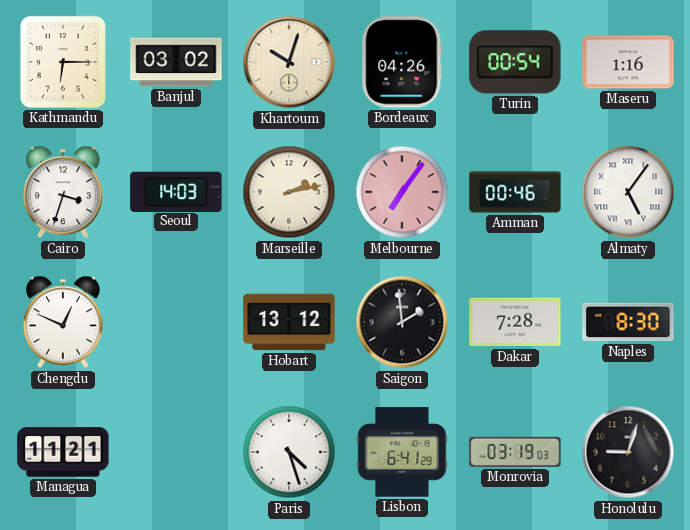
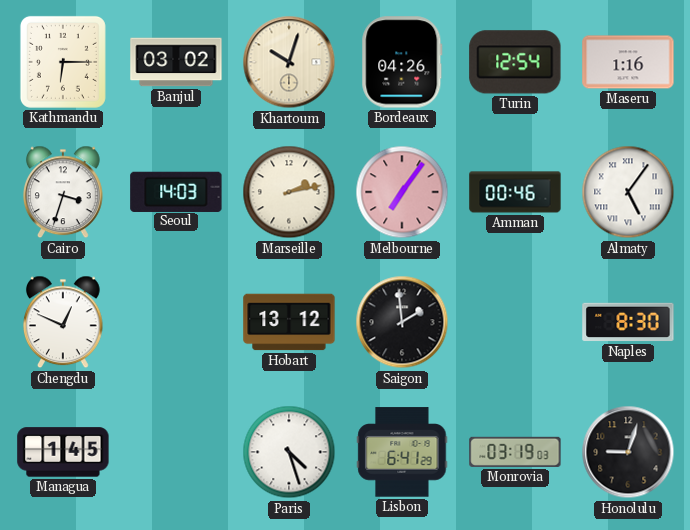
Turin: 00:54 -> 12:54
Dakar: 7:28 -> none
Managua: 11:21 -> 1:45
